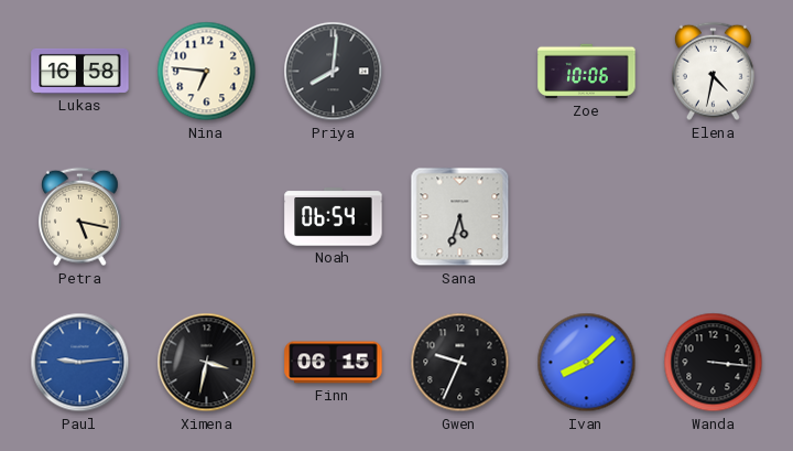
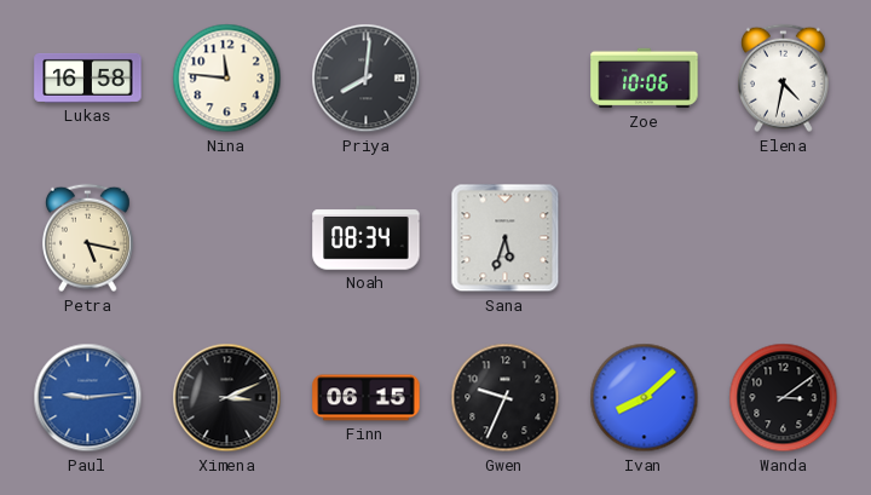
Nina: 6:46 -> 11:46
Noah: 06:54 -> 08:34
Ximena: 3:32 -> 3:11
Wanda: 3:16 -> 3:09
